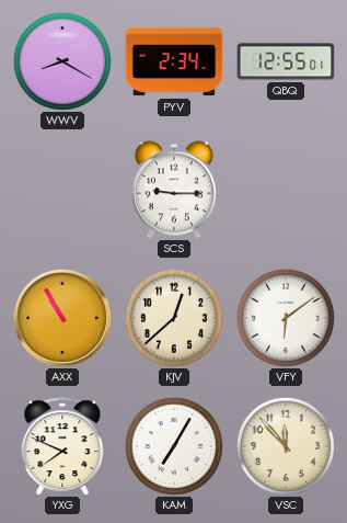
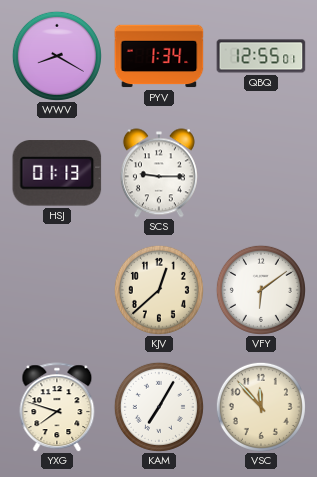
PYV: 2:34 -> 1:34
HSJ: none -> 01:13
AXX: 10:55 -> none
YXG: 7:49 -> 7:48
